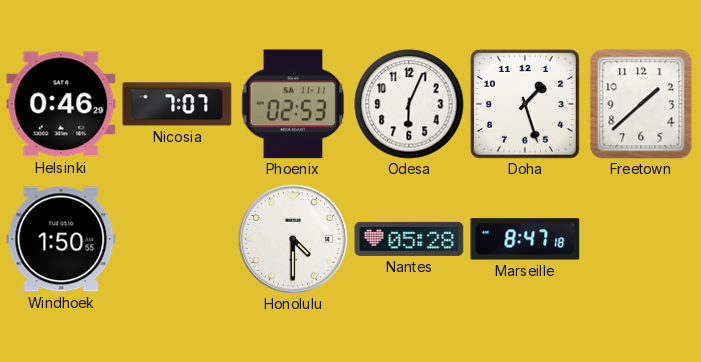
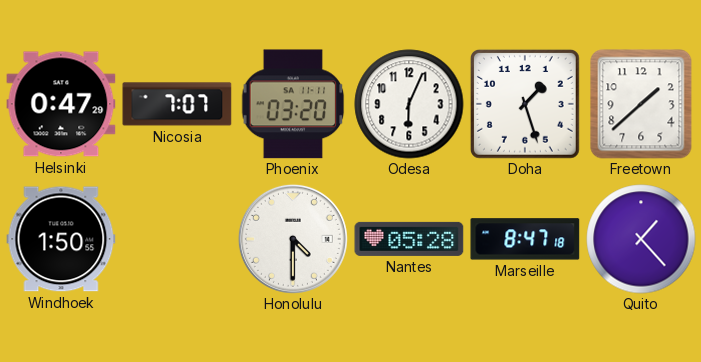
Helsinki: 0:46 -> 0:47
Phoenix: 02:53 -> 03:20
Quito: none -> 1:23
